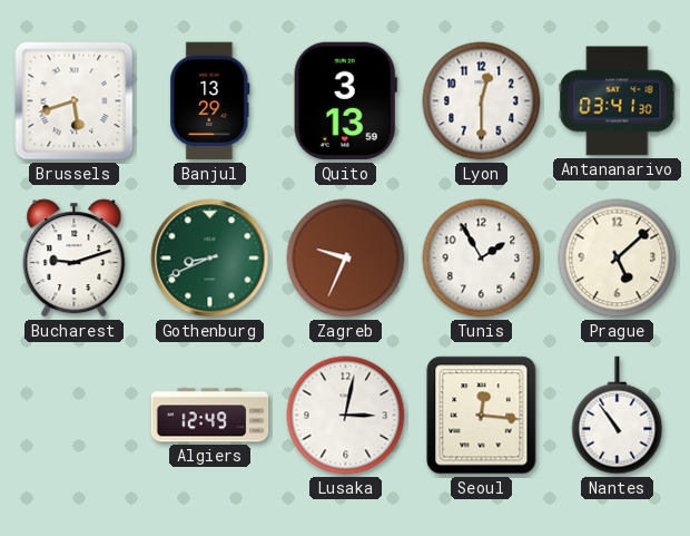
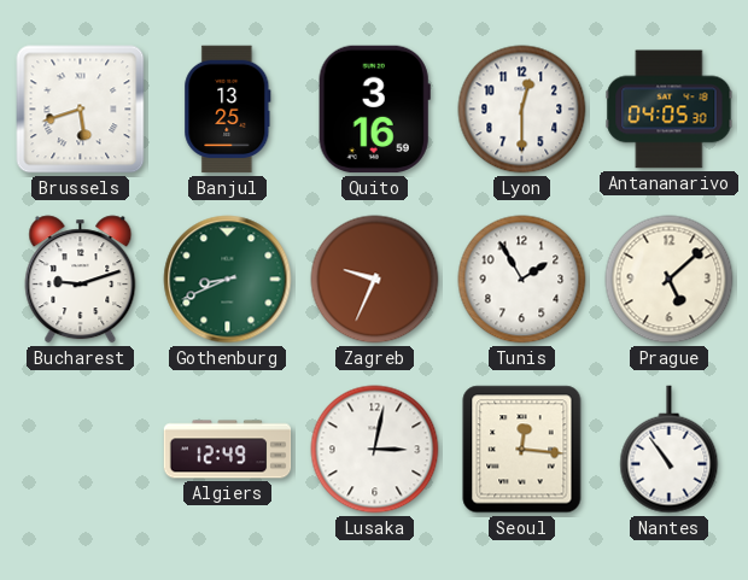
Banjul: 13:29 -> 13:25
Quito: 3:13 -> 3:16
Antananarivo: 03:41 -> 04:05
